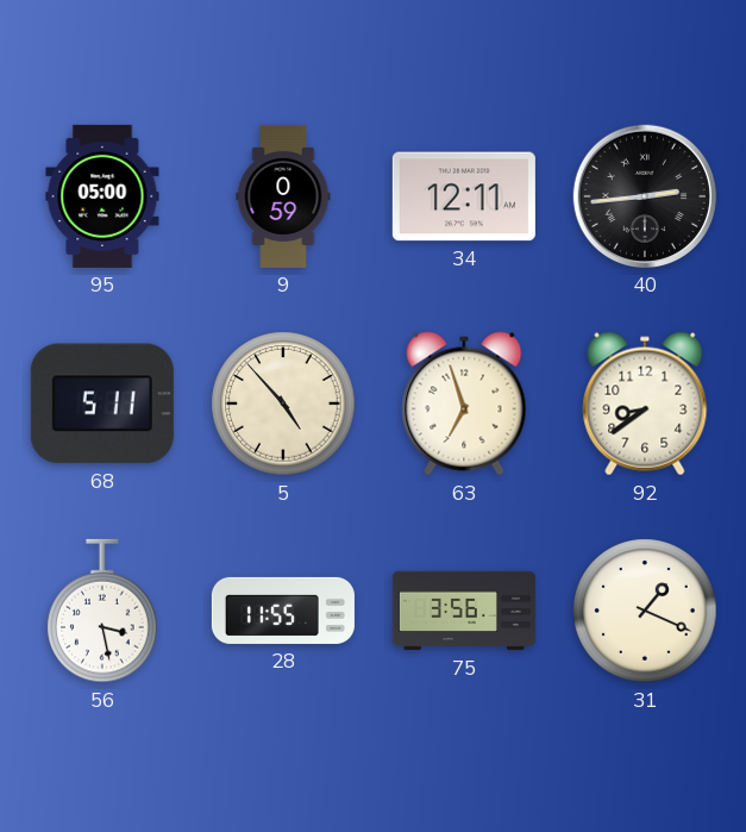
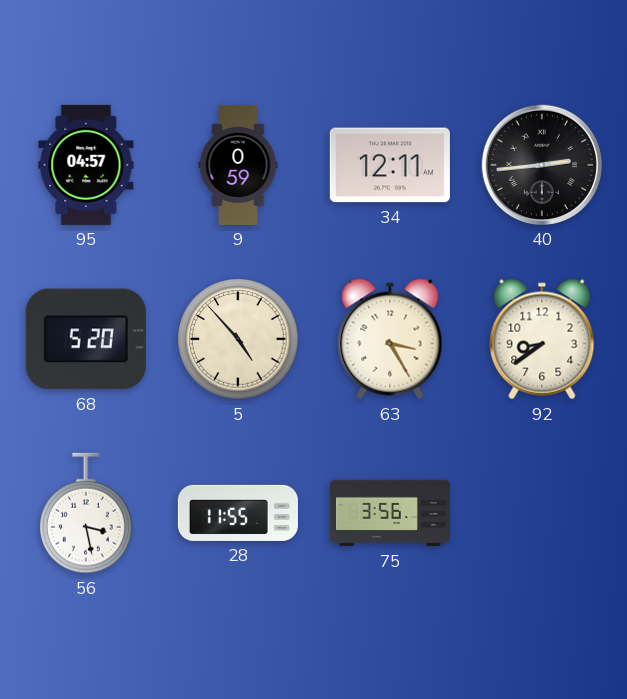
95: 05:00 -> 04:57
68: 5:11 -> 5:20
63: 6:57 -> 3:25
31: 1:19 -> none
